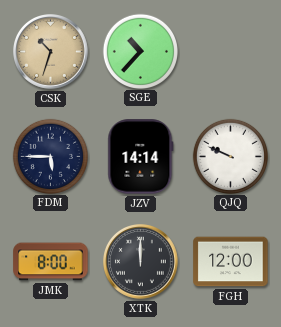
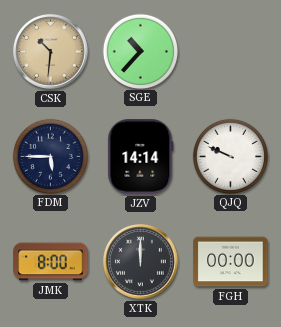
CSK: 10:33 -> 10:31
FGH: 12:00 -> 00:00
